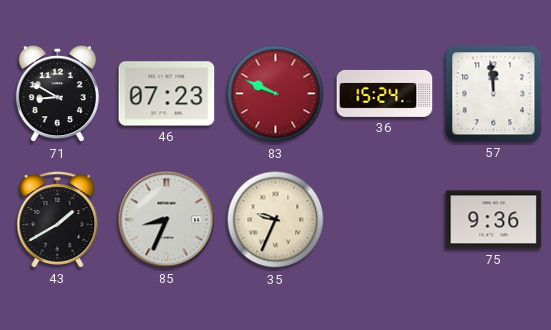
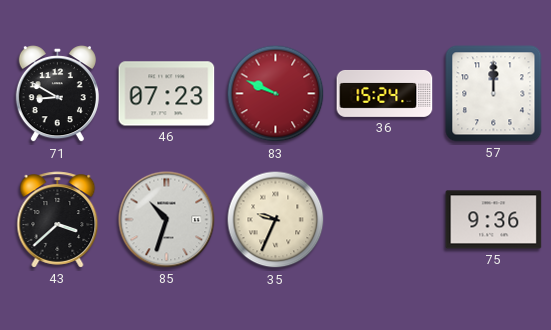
57: 11:59 -> 12:00
43: 1:40 -> 3:38
85: 8:34 -> 10:33
